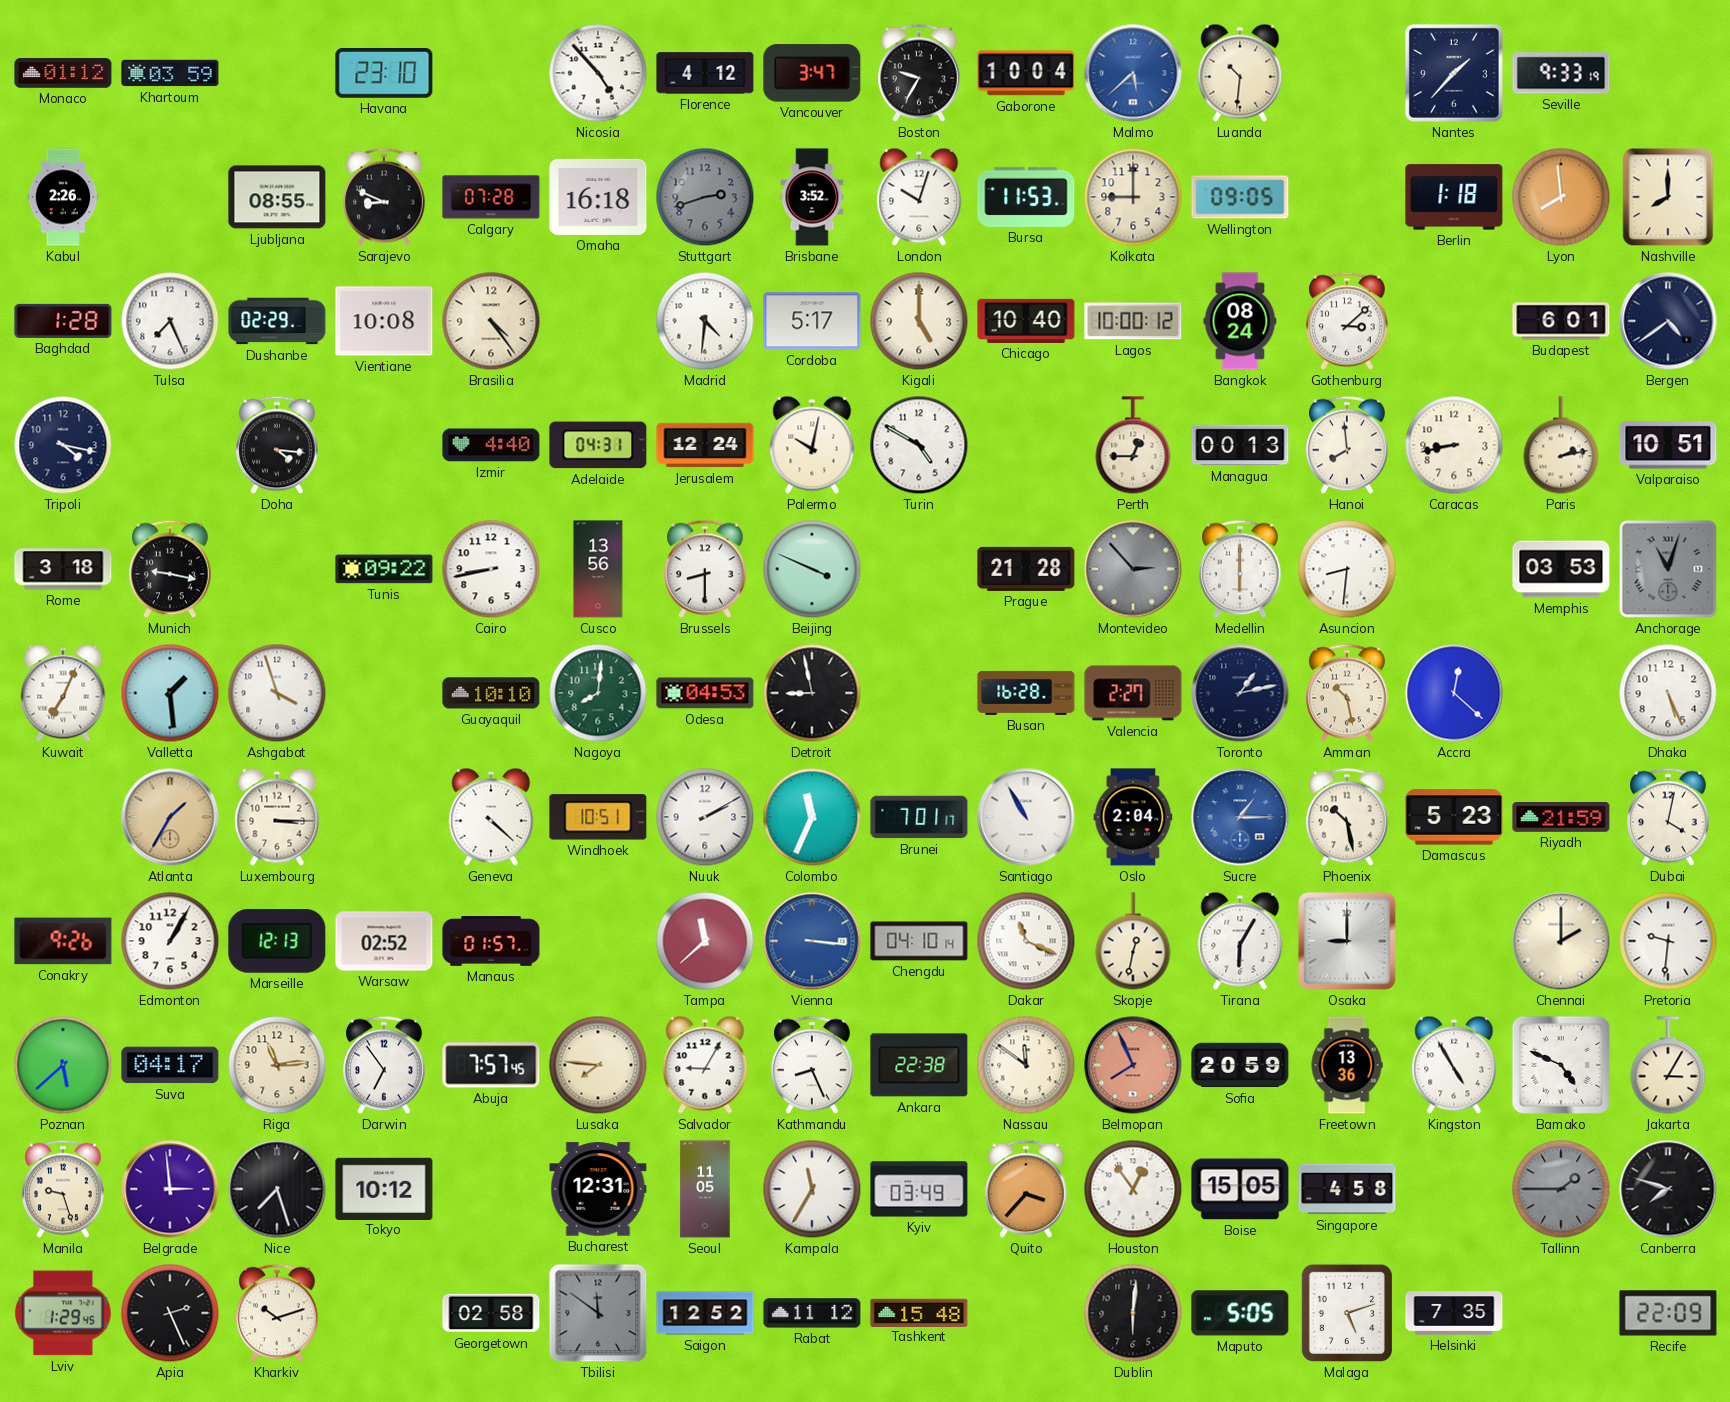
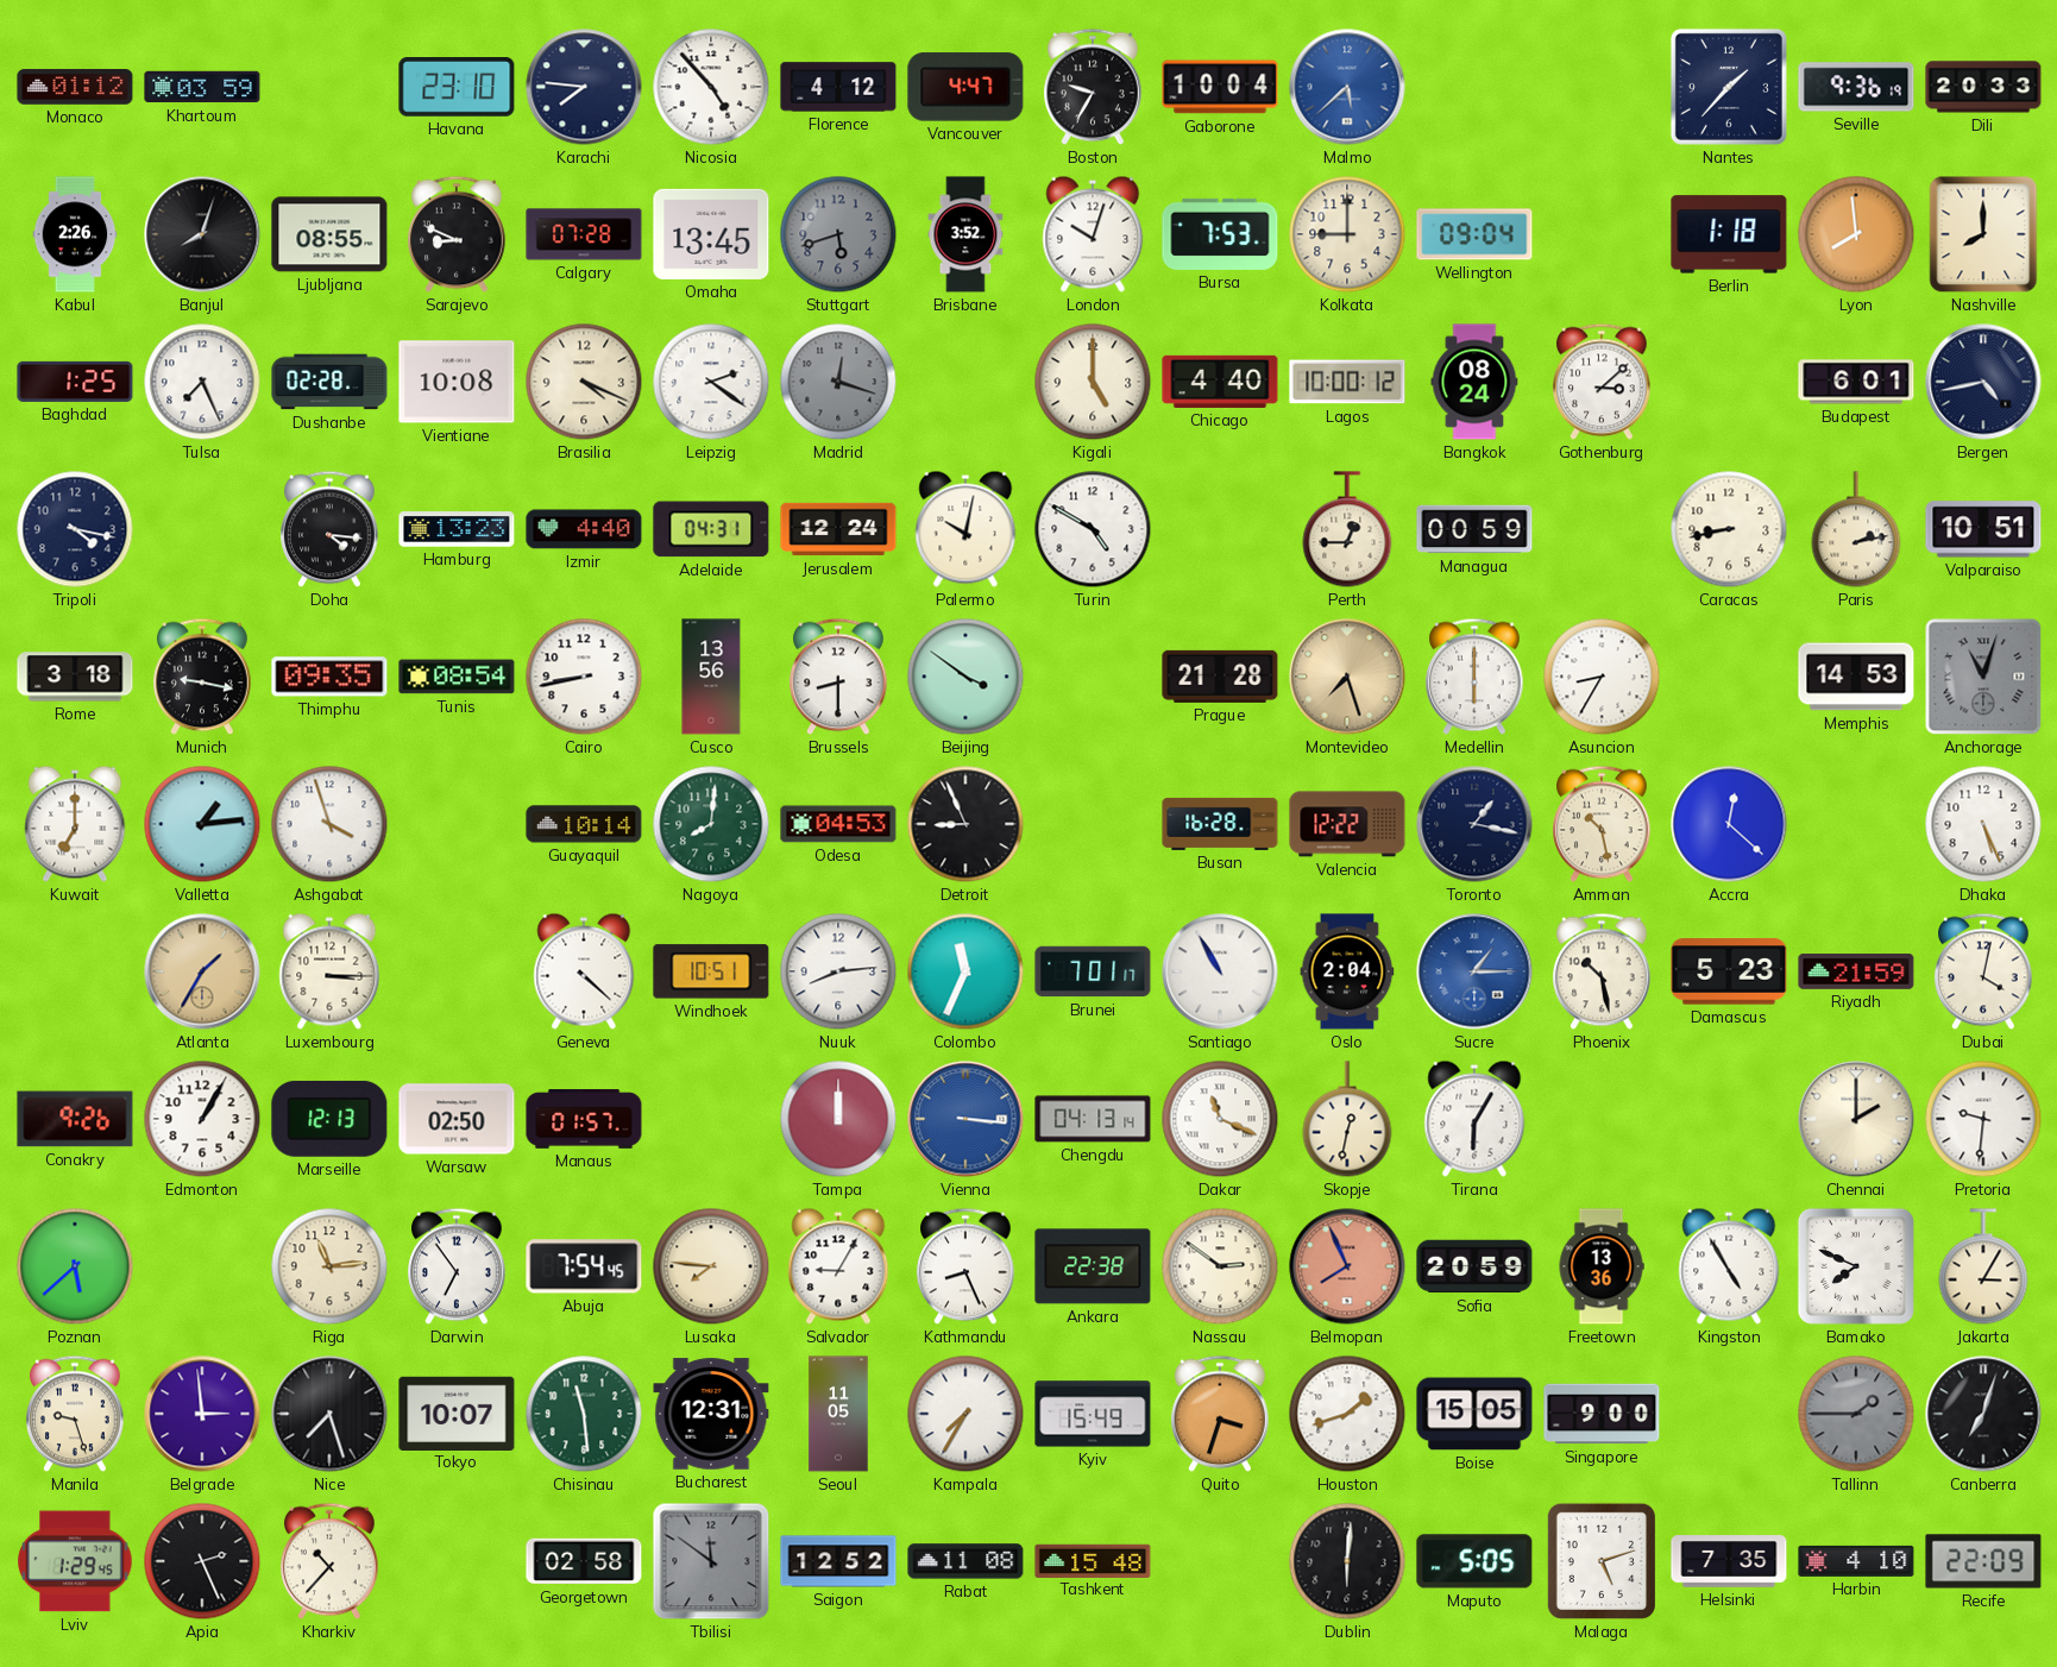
Karachi: none -> 7:46
Vancouver: 3:47 -> 4:47
Luanda: 10:31 -> none
Seville: 9:33 -> 9:36
Dili: none -> 20:33
Banjul: none -> 8:03
Omaha: 16:18 -> 13:45
Stuttgart: 2:42 -> 5:42
Bursa: 11:53 -> 7:53
Wellington: 09:05 -> 09:04
Baghdad: 1:28 -> 1:25
Dushanbe: 02:29 -> 02:28
Brasilia: 4:24 -> 4:19
Leipzig: none -> 2:21
Madrid: 4:31 -> 12:18
Madrid dial: white -> grey
Cordoba: 5:17 -> none
Chicago: 10:40 -> 4:40
Bergen: 4:39 -> 4:43
Hamburg: none -> 13:23
Managua: 00:13 -> 00:59
Hanoi: 7:59 -> none
Thimphu: none -> 09:35
Tunis: 09:22 -> 08:54
Beijing: 3:49 -> 3:51
Montevideo: 2:53 -> 7:27
Montevideo dial: grey -> champagne
Asuncion: 8:31 -> 8:35
Memphis: 03:53 -> 14:53
Kuwait: 7:04 -> 7:00
Valletta: 1:29 -> 1:14
Guayaquil: 10:10 -> 10:14
Detroit: 8:58 -> 8:56
Valencia: 2:27 -> 12:22
Toronto: 1:13 -> 1:17
Nuuk: 2:10 -> 8:14
Warsaw: 02:52 -> 02:50
Tampa: 11:38 -> 12:00
Chengdu: 04:10 -> 04:13
Osaka: 9:00 -> none
Suva: 04:17 -> none
Abuja: 7:57 -> 7:54
Nassau: 11:51 -> 2:51
Bamako: 4:49 -> 7:49
Tokyo: 10:12 -> 10:07
Chisinau: none -> 11:29
Kampala: 11:35 -> 7:35
Kyiv: 03:49 -> 15:49
Quito: 3:37 -> 3:33
Houston: 12:54 -> 1:42
Singapore: 4:58 -> 9:00
Canberra: 7:48 -> 7:03
Kharkiv: 10:12 -> 10:37
Rabat: 11:12 -> 11:08
Harbin: none -> 4:10
